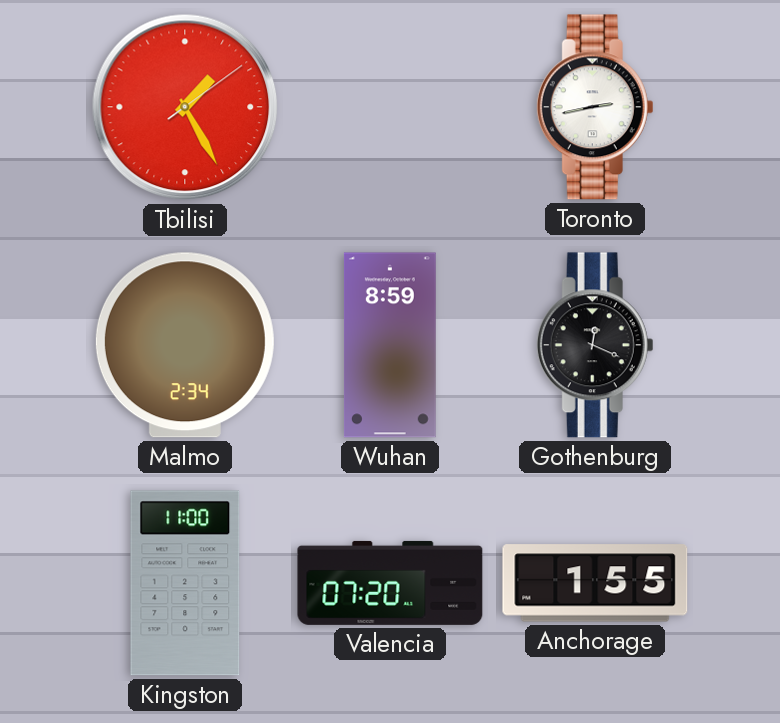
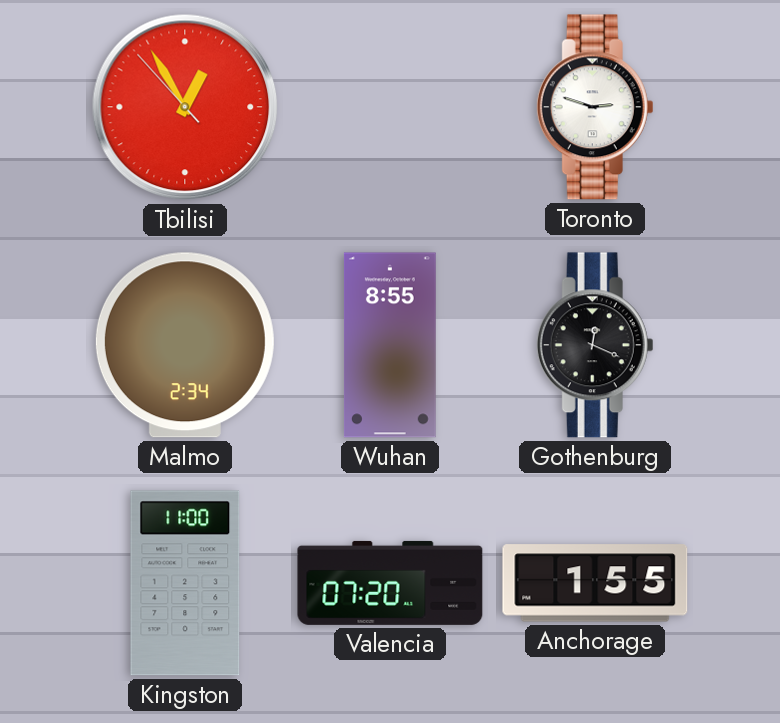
Tbilisi: 1:25 -> 12:54
Toronto: 2:43 -> 2:48
Wuhan: 8:59 -> 8:55
